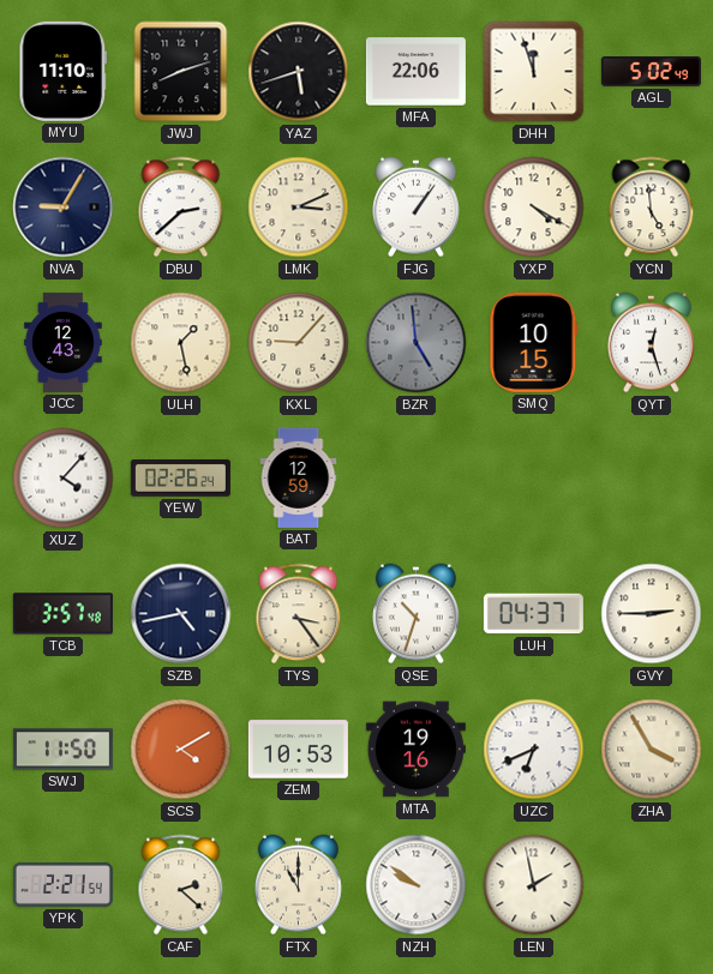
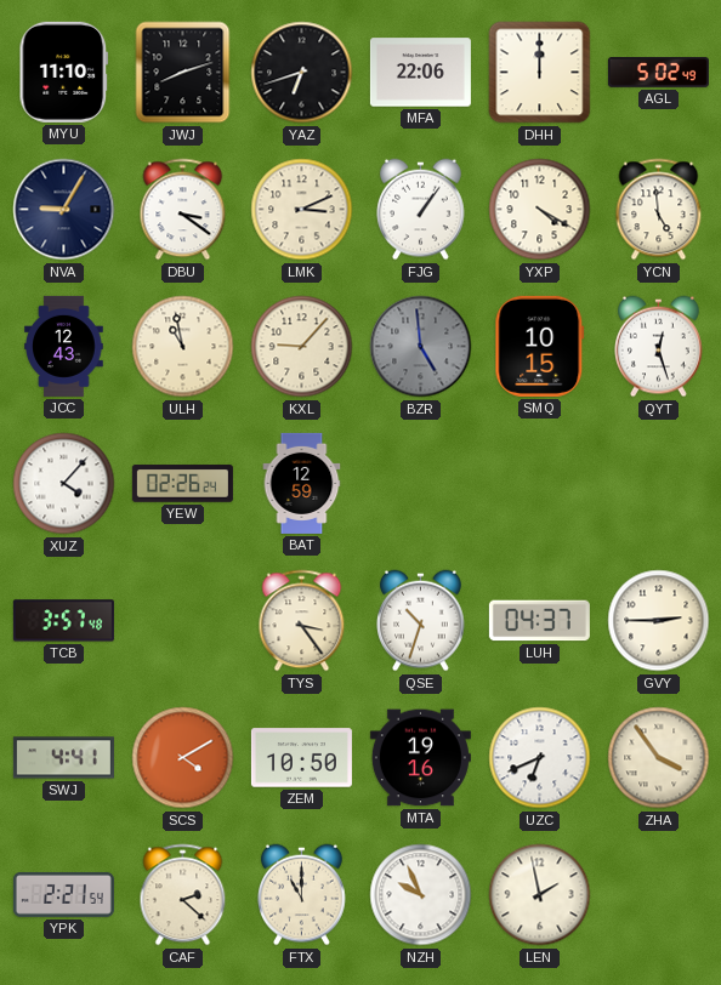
YAZ: 5:42 -> 6:42
DHH: 11:57 -> 12:00
DBU: 2:38 -> 3:21
ULH: 1:28 -> 10:58
SZB: 4:43 -> none
SWJ: 11:50 -> 4:41
ZEM: 10:53 -> 10:50
ZHA: 3:55 -> 3:54
NZH: 9:51 -> 9:56
